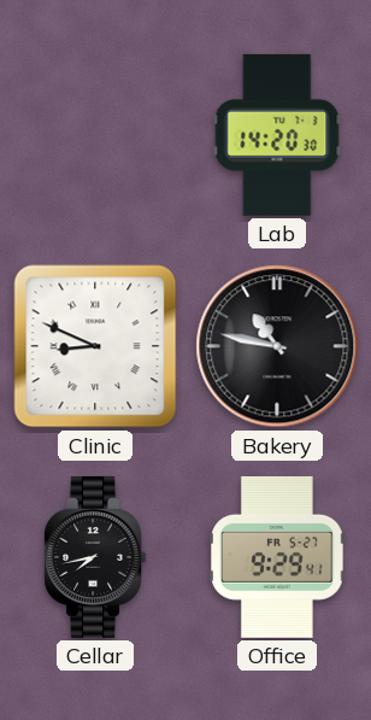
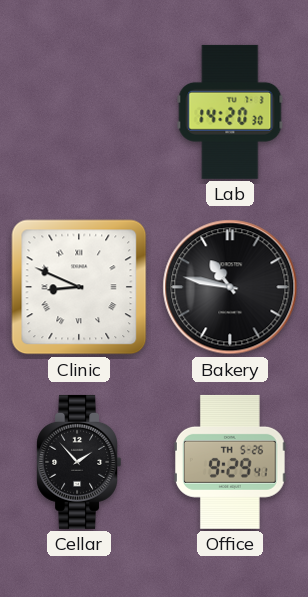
Cellar: 7:43 -> 1:53
Office date: FR 5-27 -> TH 5-26
